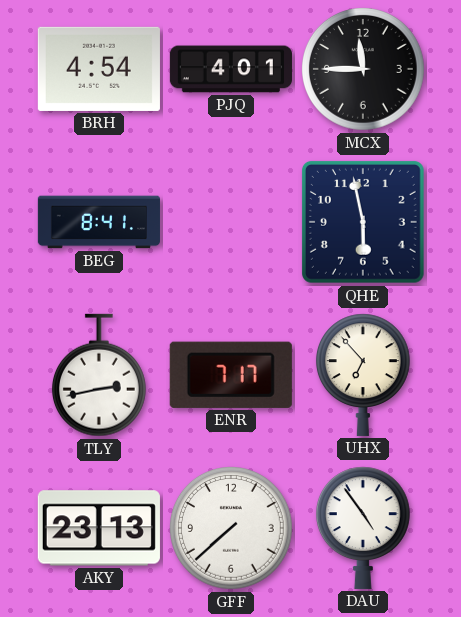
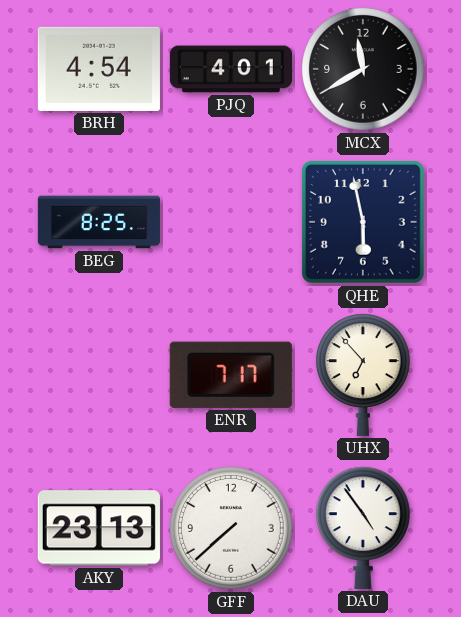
MCX: 11:45 -> 11:40
BEG: 8:41 -> 8:25
TLY: 2:43 -> none
